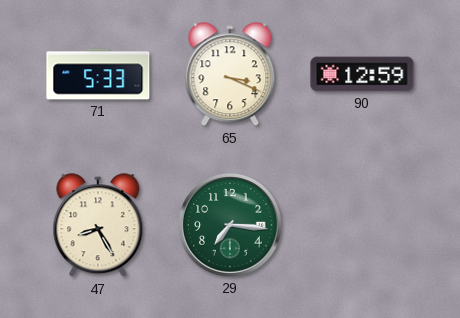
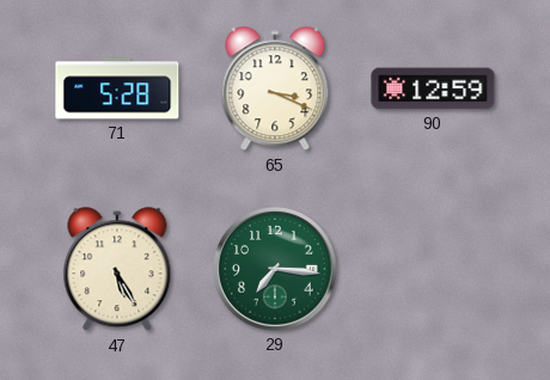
71: 5:33 -> 5:28
47: 8:25 -> 5:25
